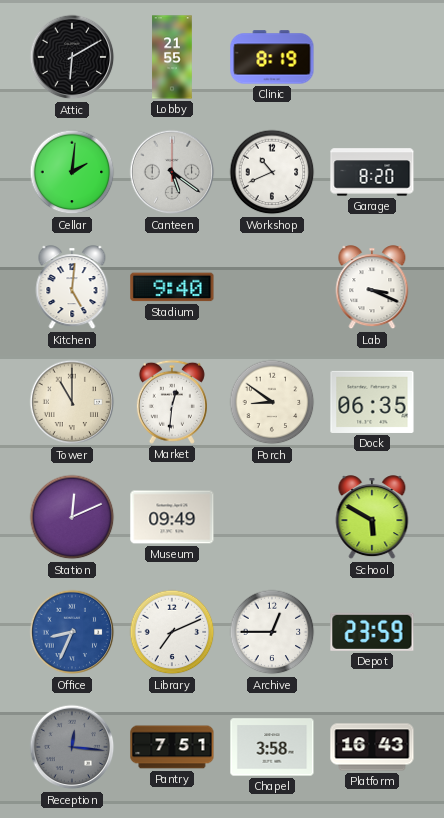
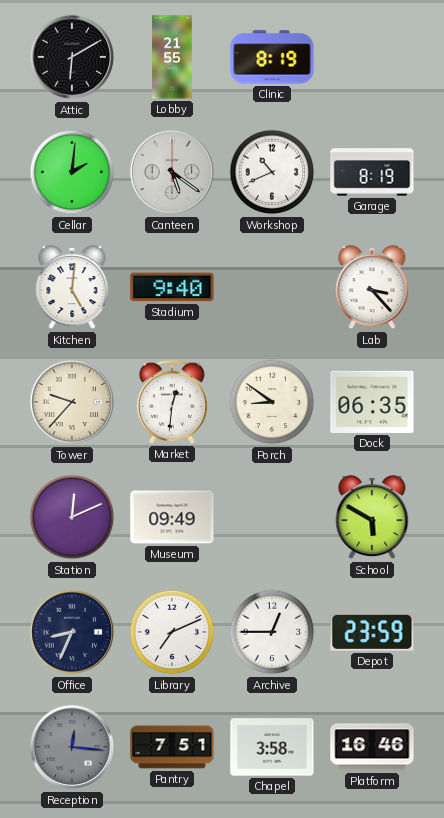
Garage: 8:20 -> 8:19
Lab: 3:19 -> 3:23
Tower: 11:00 -> 9:37
Office dial: blue -> navy
Platform: 16:43 -> 16:46
